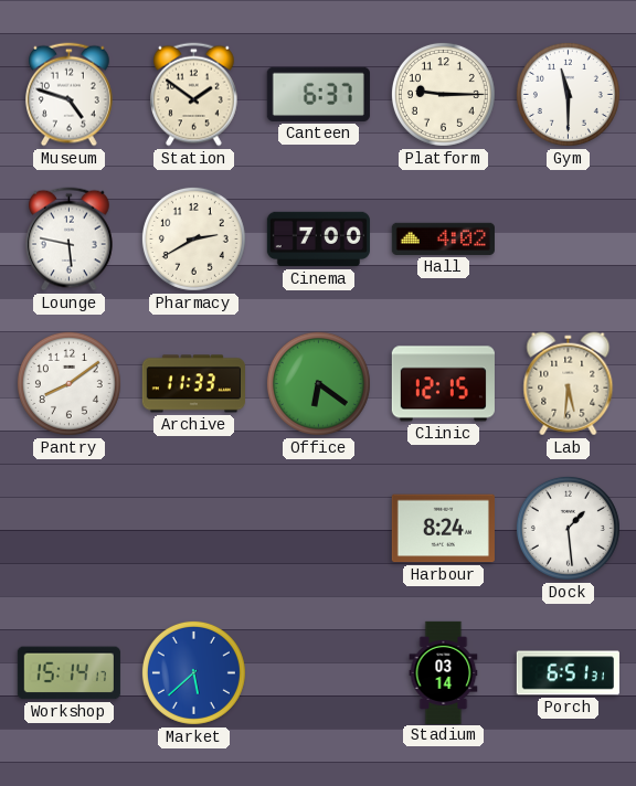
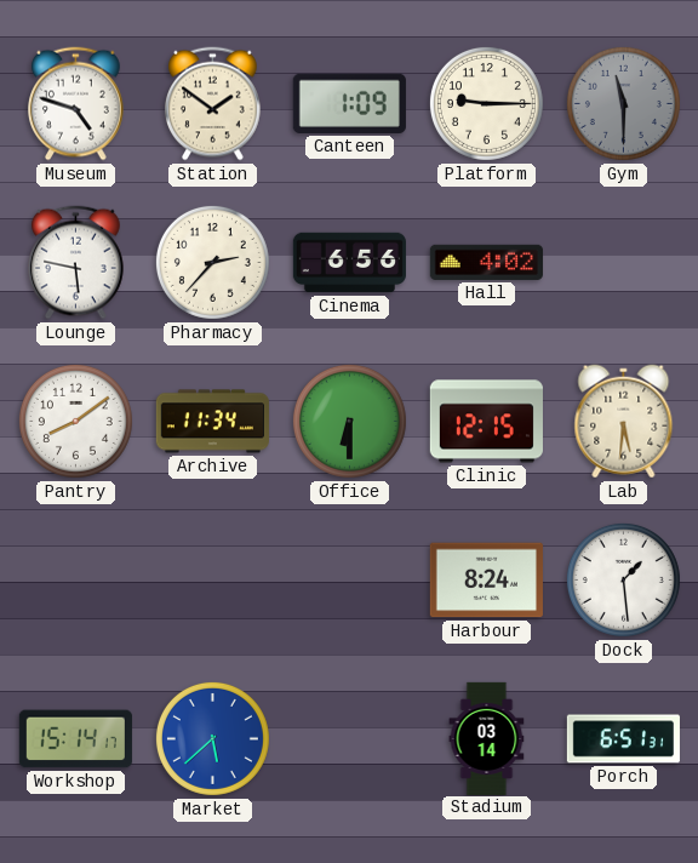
Canteen: 6:37 -> 1:09
Gym dial: white -> grey
Pharmacy: 2:40 -> 2:37
Cinema: 7:00 -> 6:56
Archive: 11:33 -> 11:34
Office: 6:21 -> 6:30
